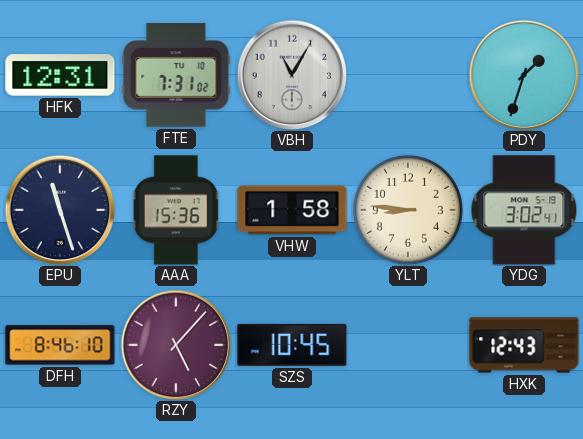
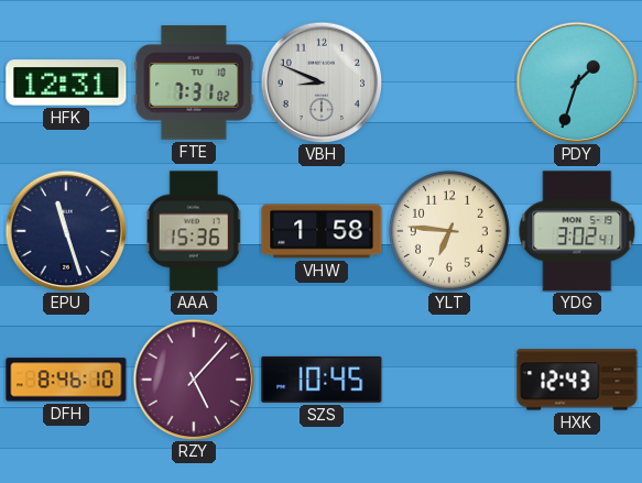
VBH: 11:05 -> 8:49
YLT: 8:46 -> 6:46
